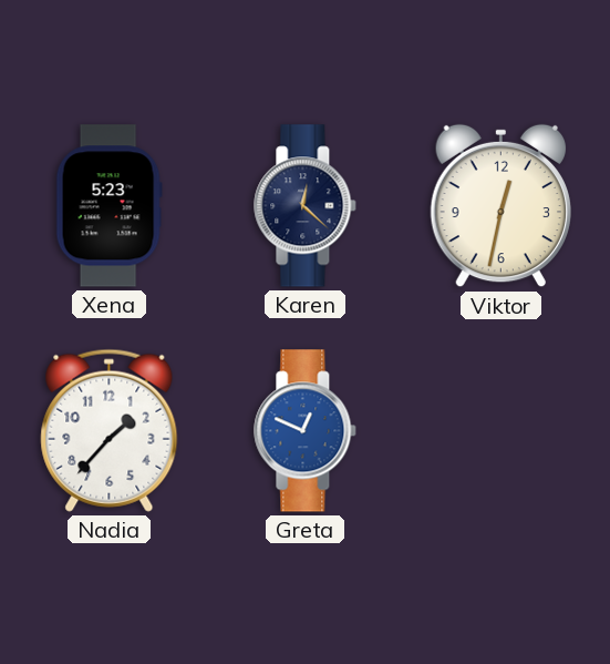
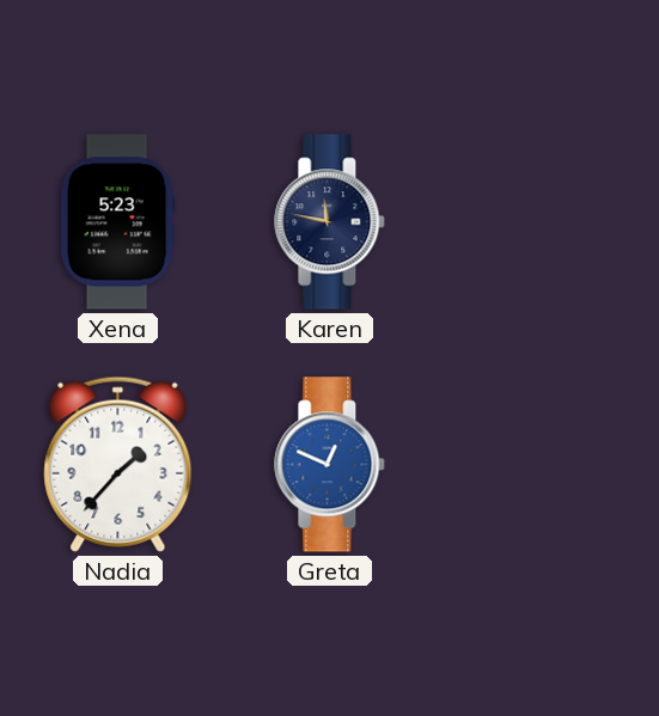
Karen: 12:22 -> 11:47
Viktor: 12:32 -> none
